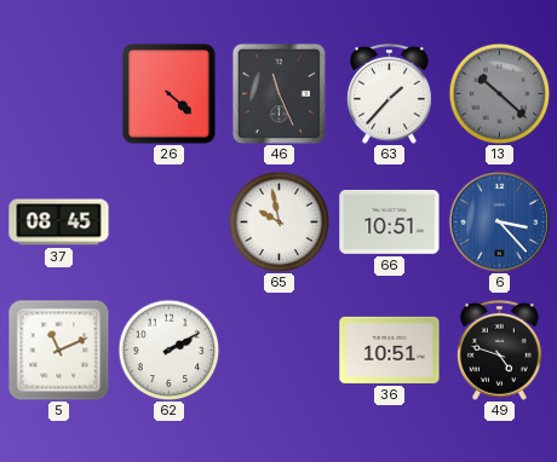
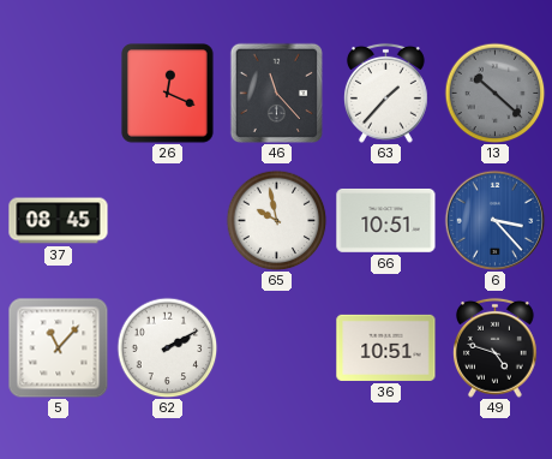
26: 4:22 -> 12:19
46: 11:26 -> 11:23
5: 11:11 -> 11:07
